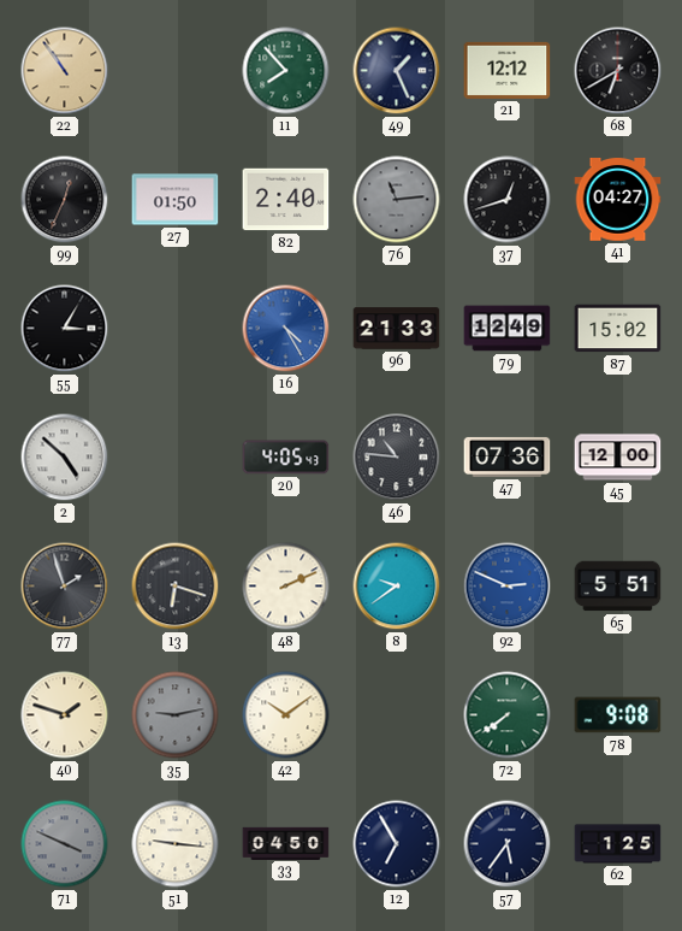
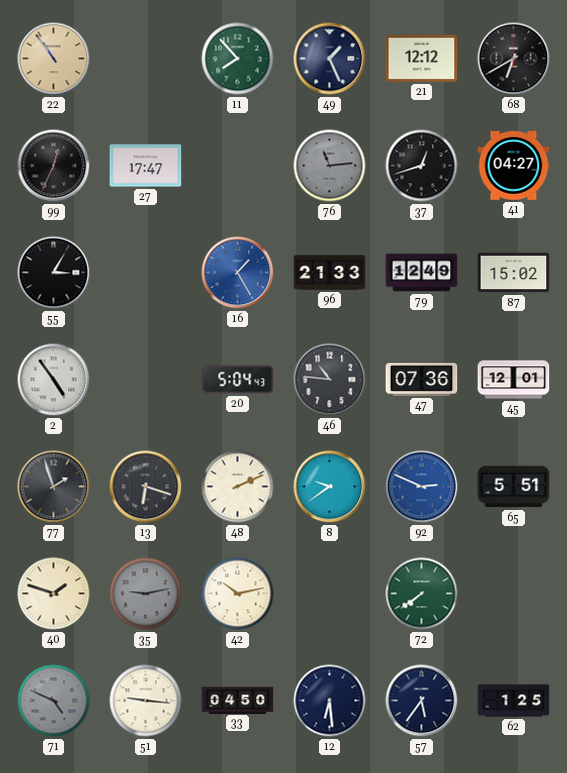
27: 01:50 -> 17:47
82: 2:40 -> none
16: 4:25 -> 1:25
2: 4:52 -> 4:54
20: 4:05 -> 5:04
45: 12:00 -> 12:01
42: 10:09 -> 10:13
78: 9:08 -> none
71: 3:49 -> 4:49
12: 6:55 -> 6:29
